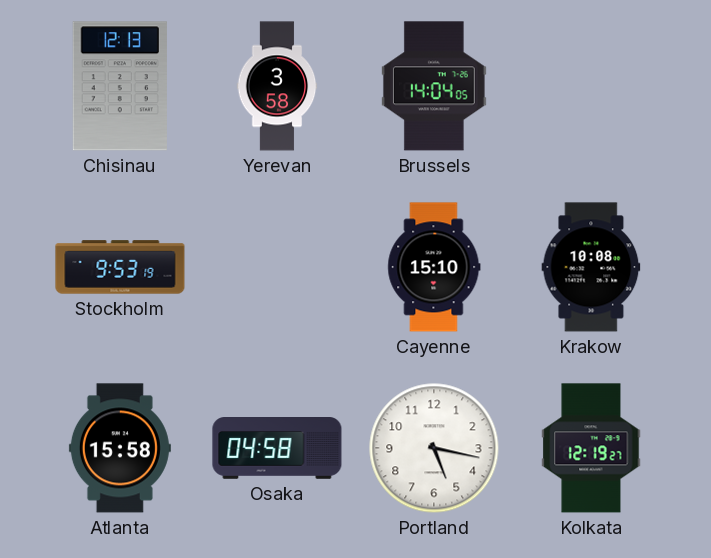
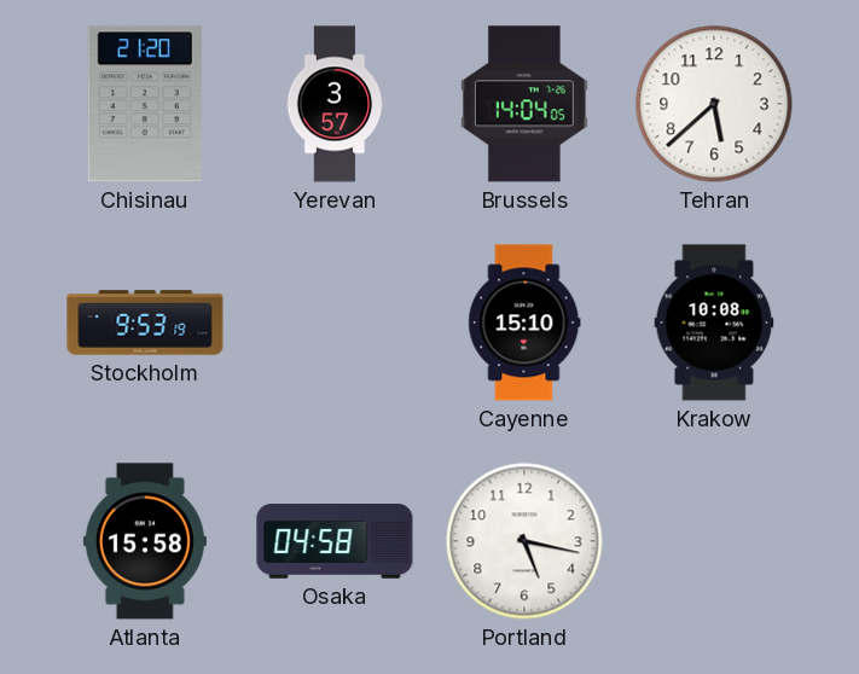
Chisinau: 12:13 -> 21:20
Yerevan: 3:58 -> 3:57
Tehran: none -> 5:38
Kolkata: 12:19 -> none
